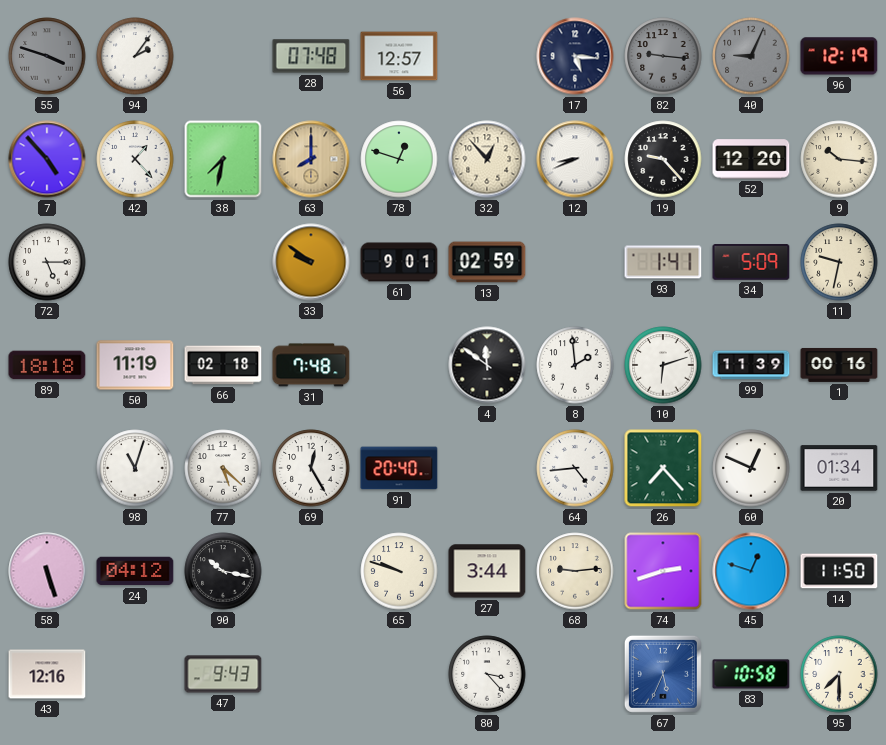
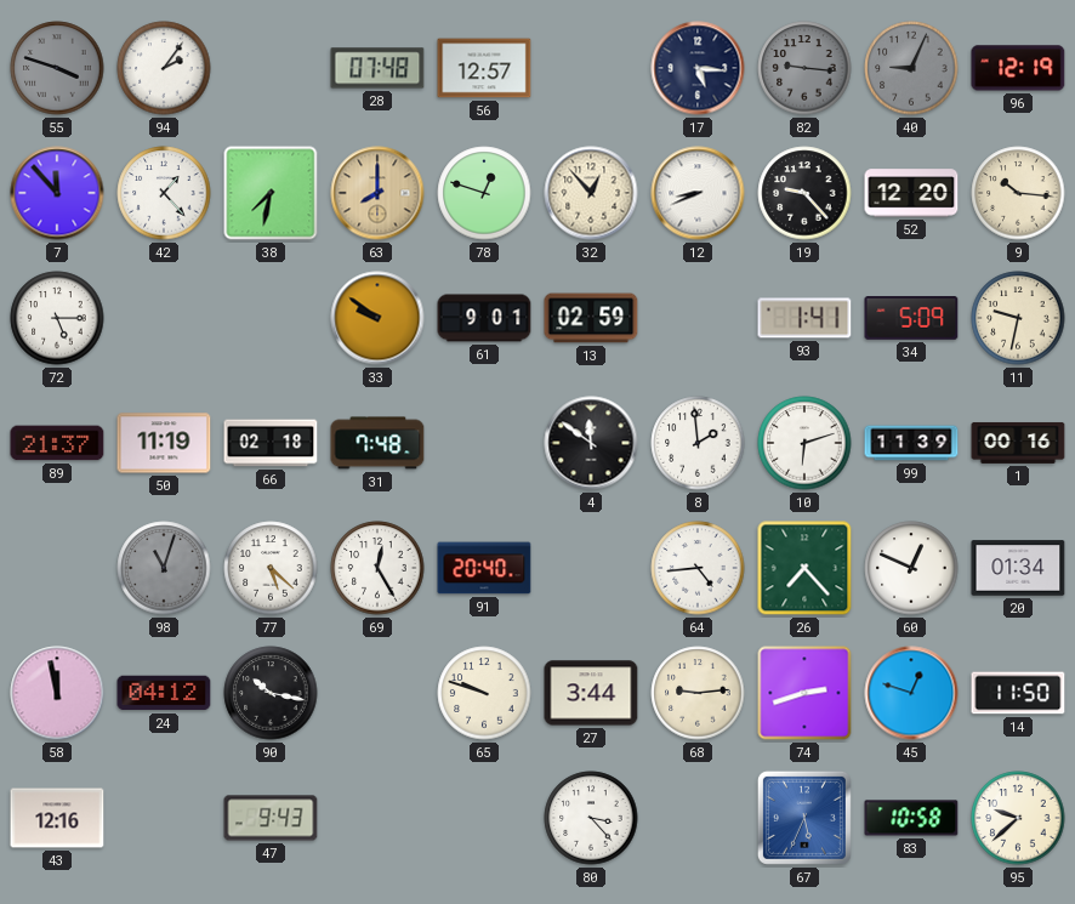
7: 4:53 -> 11:53
89: 18:18 -> 21:37
98 dial: white -> grey
58: 5:27 -> 11:58
95: 7:30 -> 9:38
